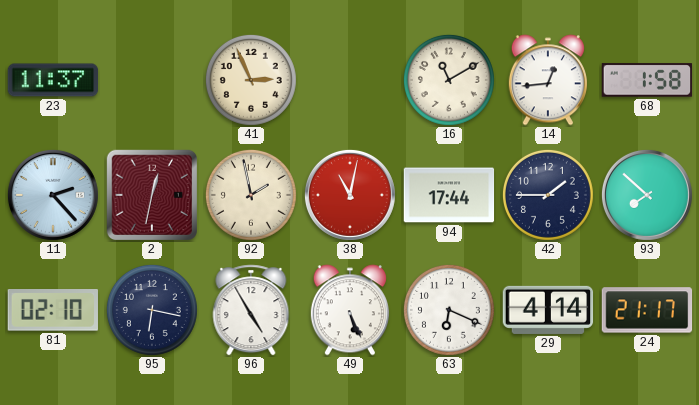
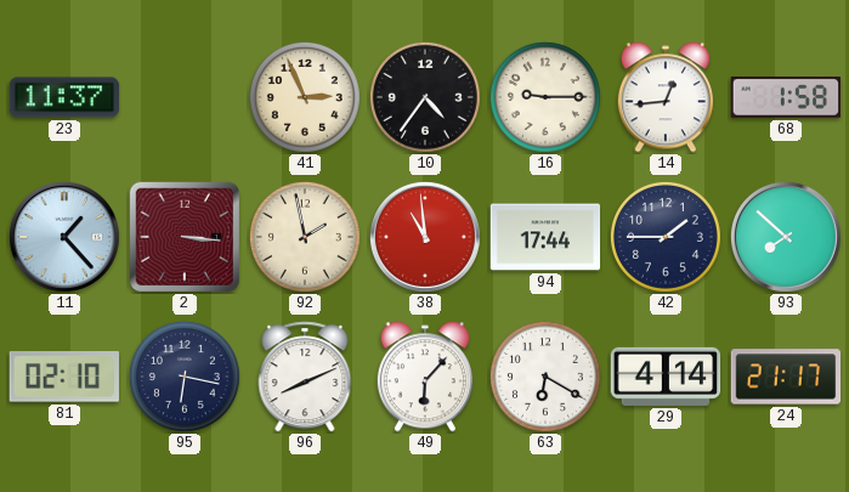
10: none -> 4:36
16: 11:10 -> 9:15
11: 2:23 -> 1:23
2: 12:32 -> 3:16
38: 11:02 -> 10:59
96: 4:55 -> 8:11
49: 5:26 -> 6:07
63: 6:19 -> 6:20
